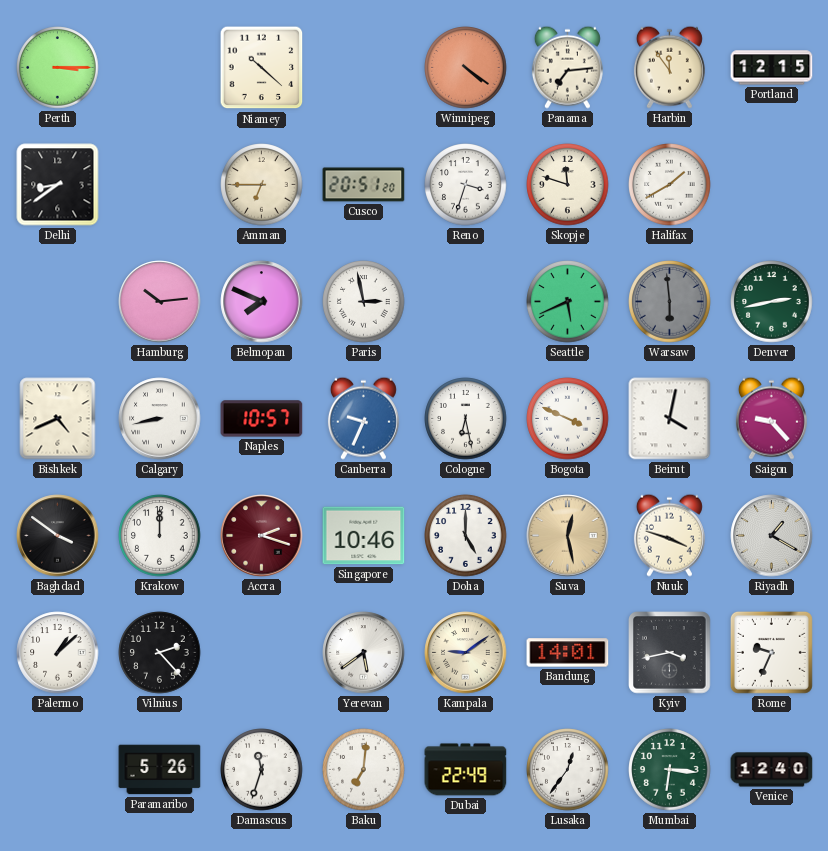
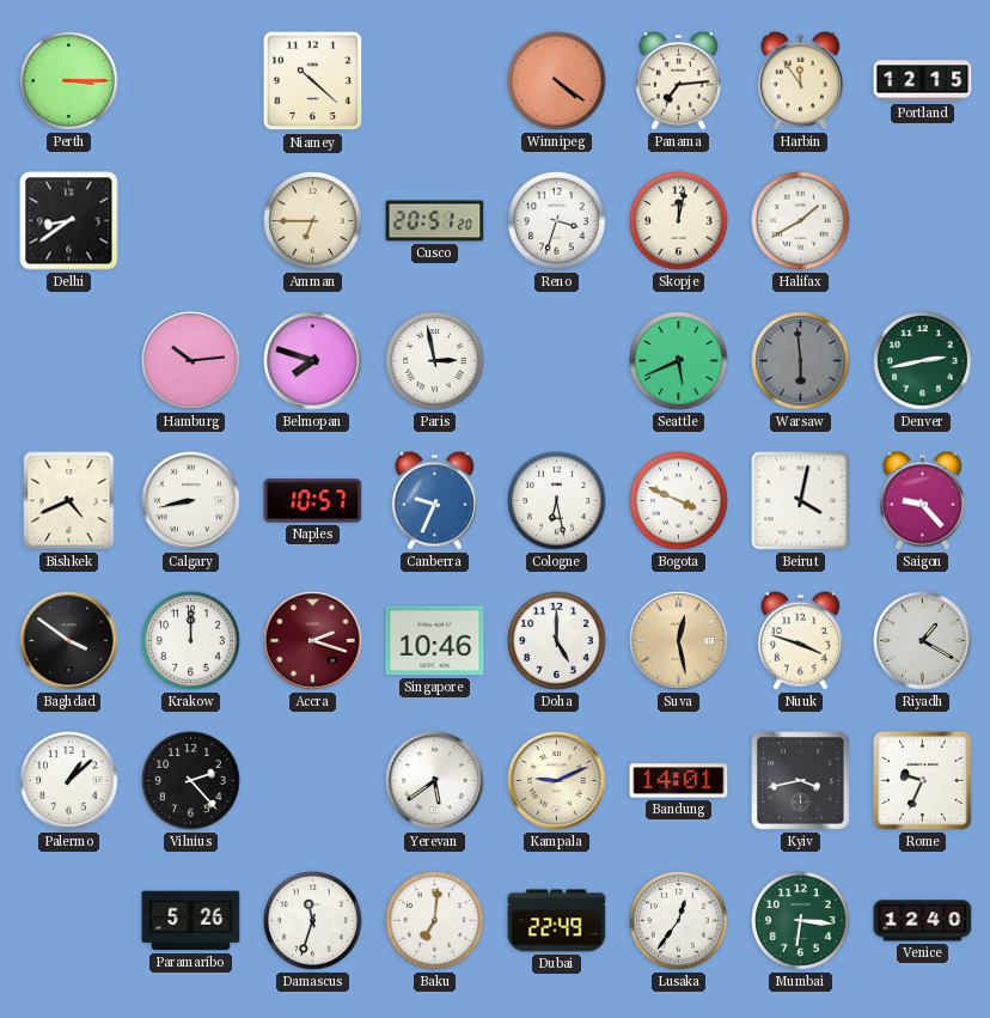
Skopje: 11:48 -> 12:02
Belmopan: 7:49 -> 7:48
Kampala: 9:09 -> 9:11
